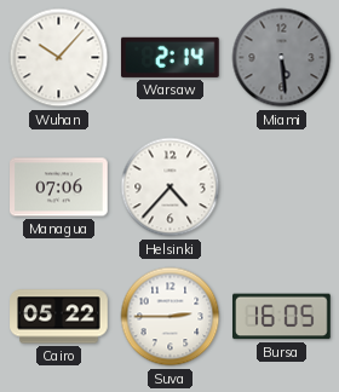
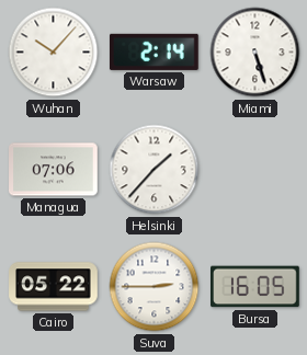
Miami: 5:29 -> 5:27
Miami dial: grey -> white
Helsinki: 4:37 -> 1:37
